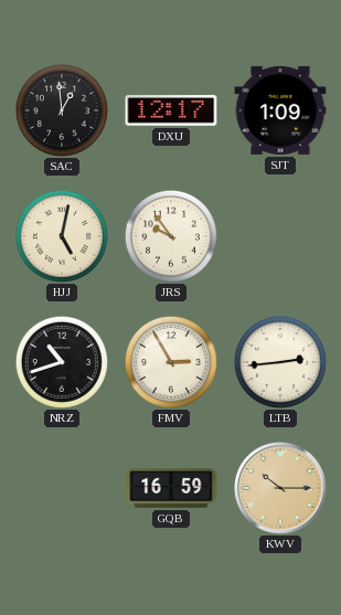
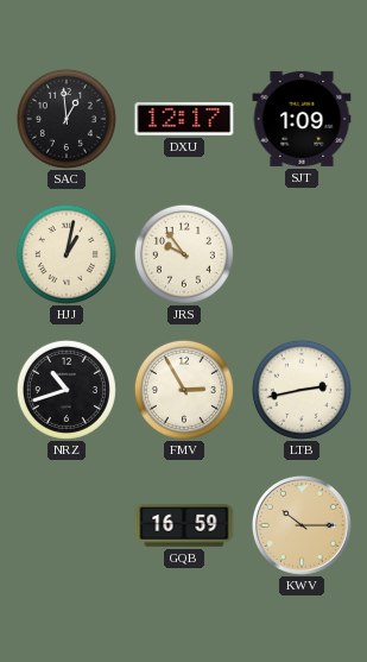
HJJ: 5:02 -> 1:02
LTB: 2:44 -> 2:43
